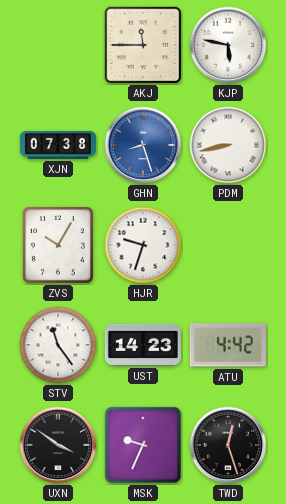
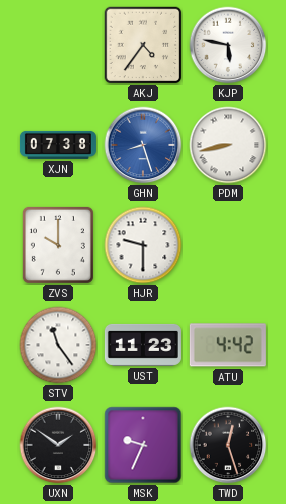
AKJ: 11:45 -> 4:36
ZVS: 10:05 -> 10:00
HJR: 9:33 -> 9:30
UST: 14:23 -> 11:23
UXN: 3:51 -> 1:51
